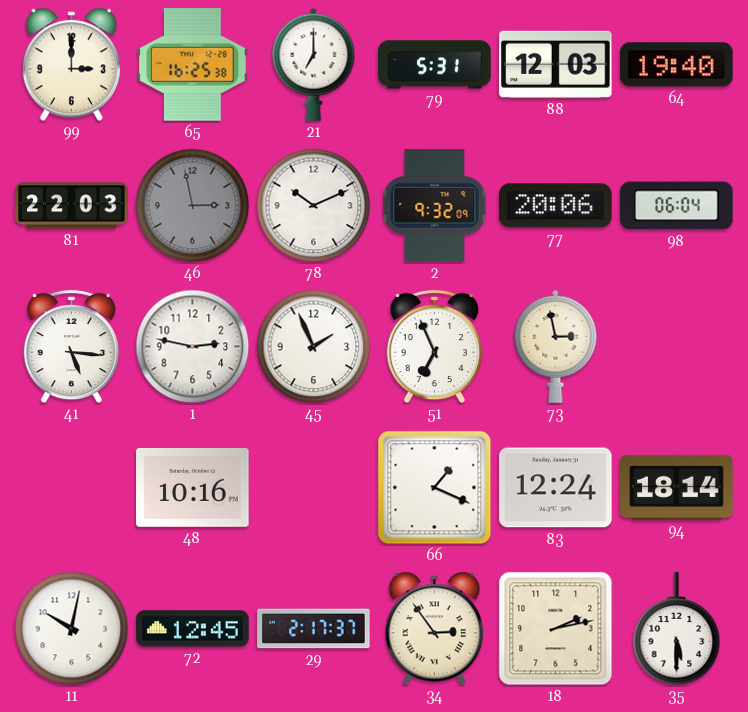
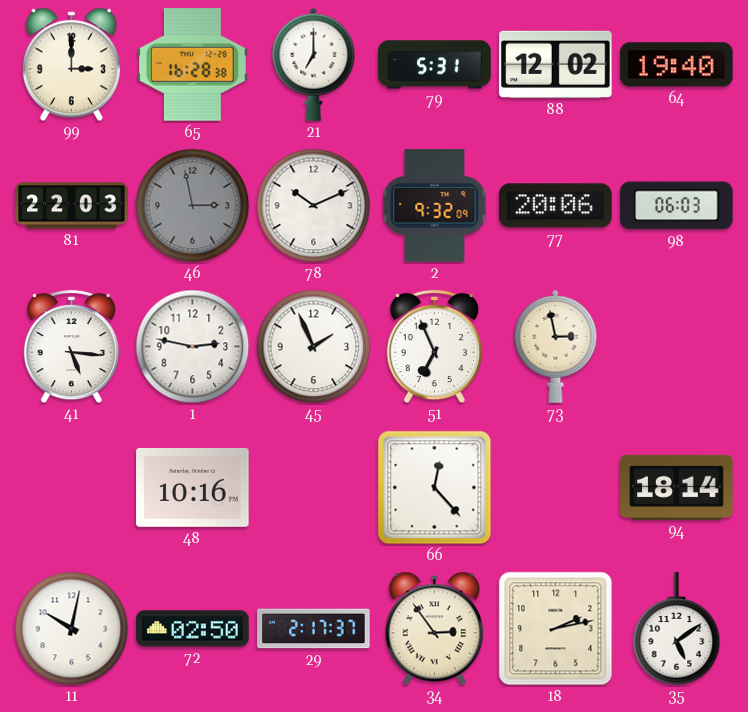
65: 16:25 -> 16:28
88: 12:03 -> 12:02
98: 06:04 -> 06:03
66: 1:19 -> 12:23
83: 12:24 -> none
72: 12:45 -> 02:50
35: 5:30 -> 5:09
